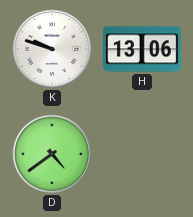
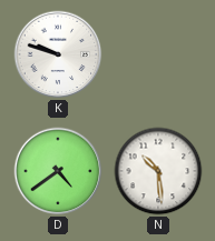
H: 13:06 -> none
N: none -> 10:29
